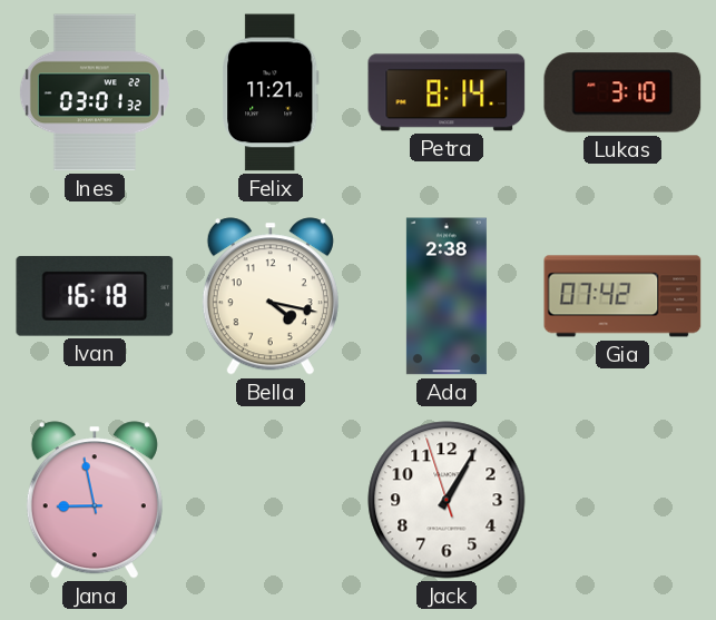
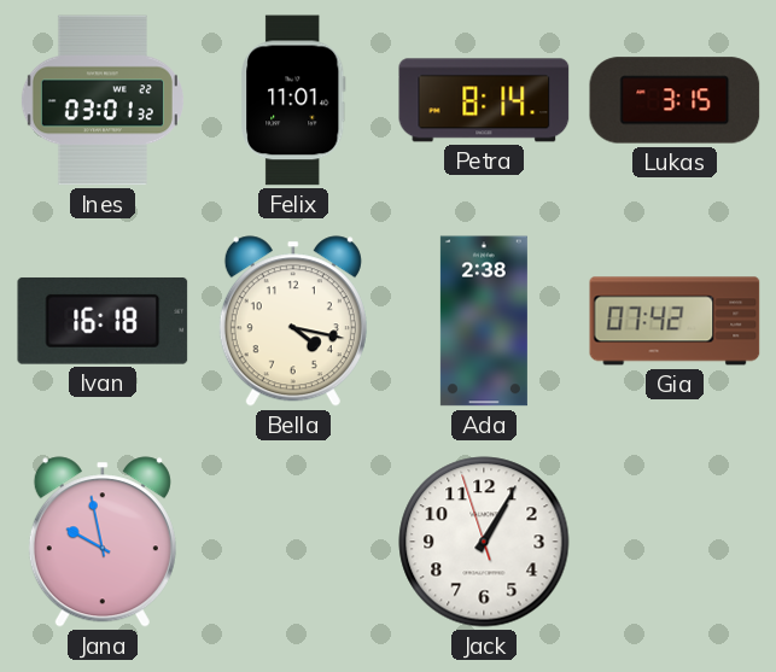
Felix: 11:21 -> 11:01
Lukas: 3:10 -> 3:15
Jana: 8:58 -> 9:58
